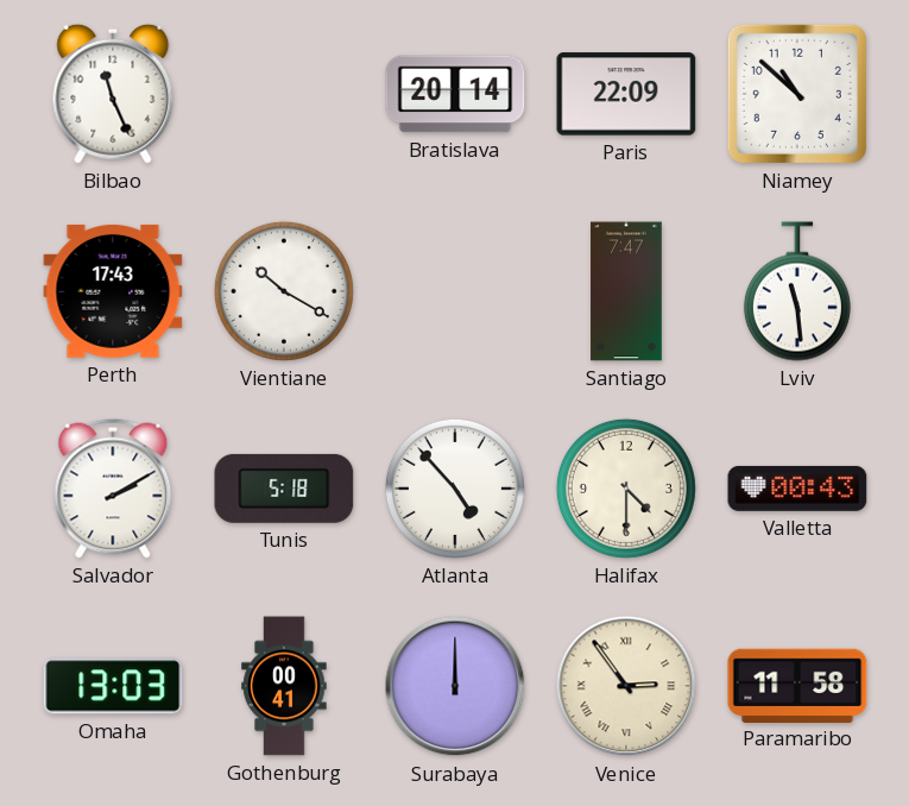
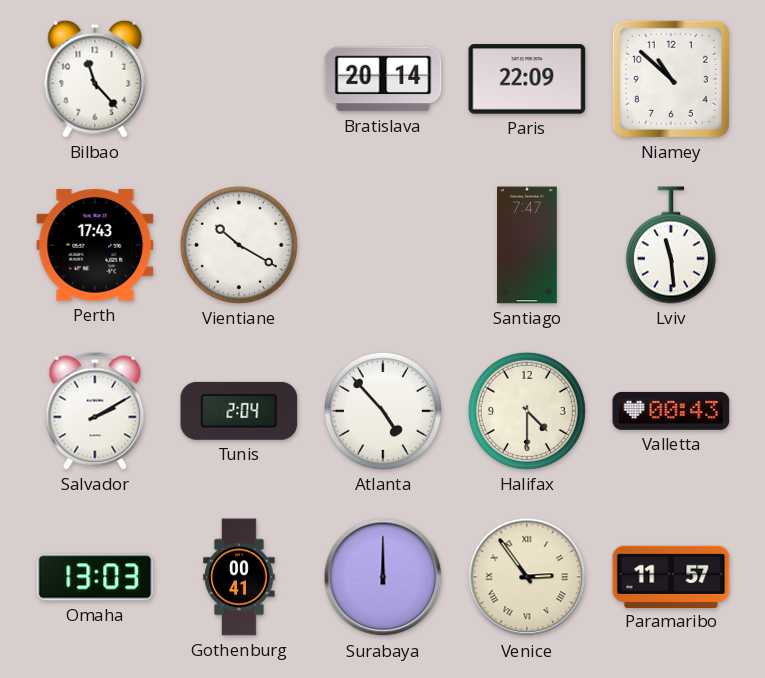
Bilbao: 11:26 -> 11:23
Tunis: 5:18 -> 2:04
Paramaribo: 11:58 -> 11:57
